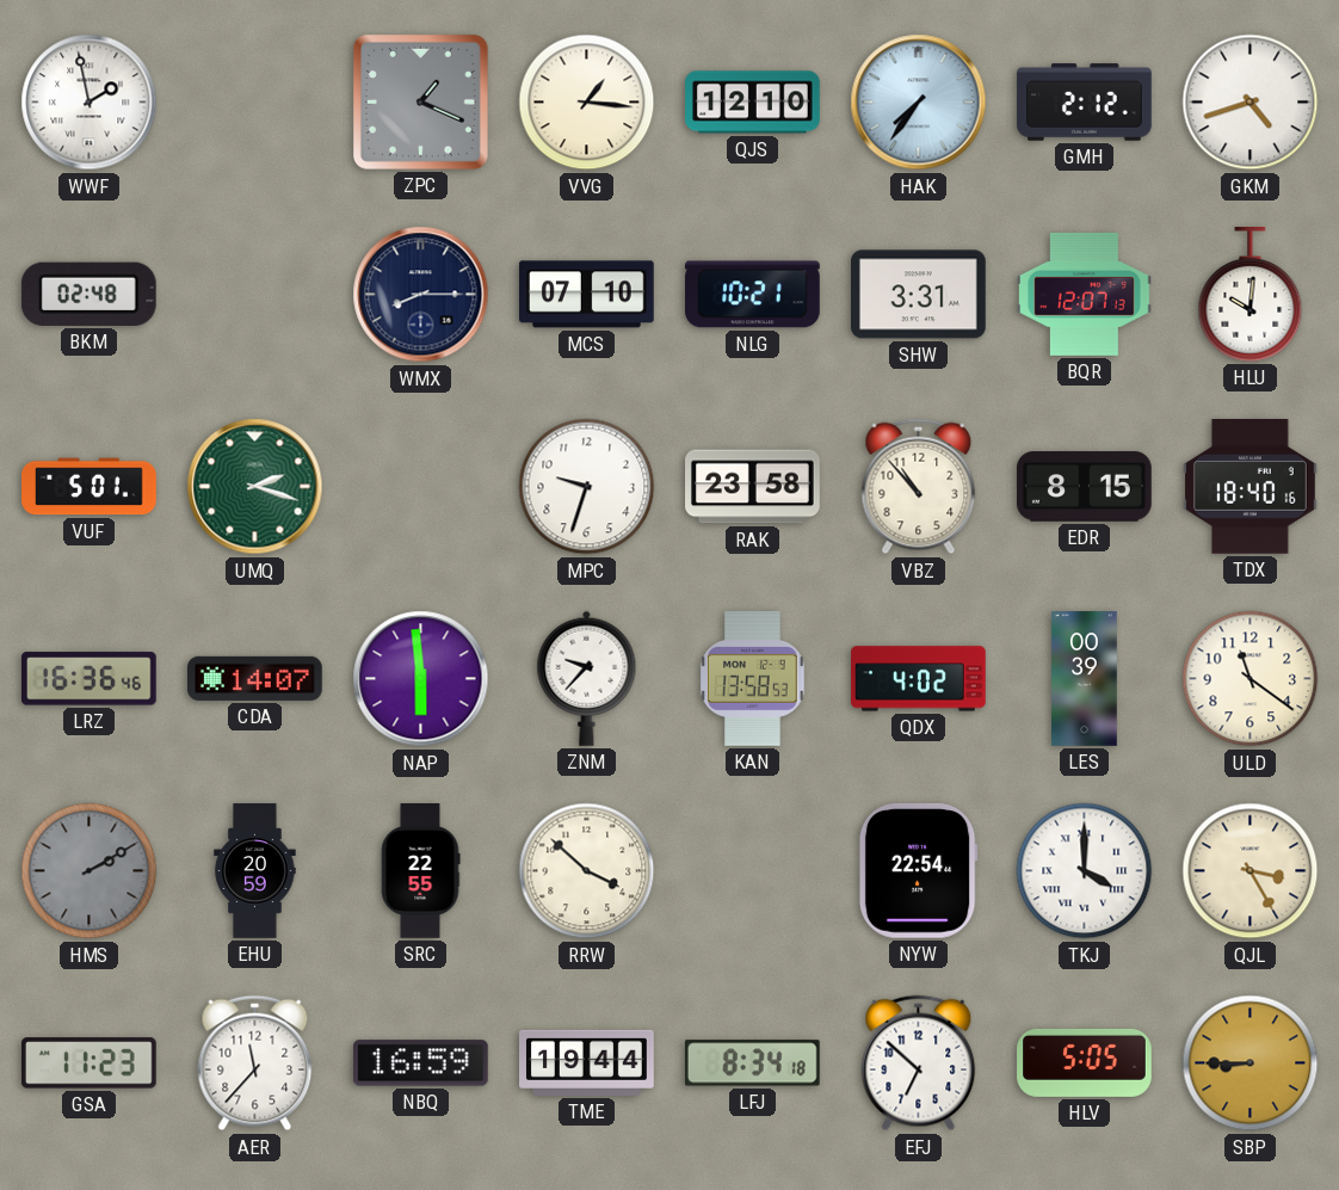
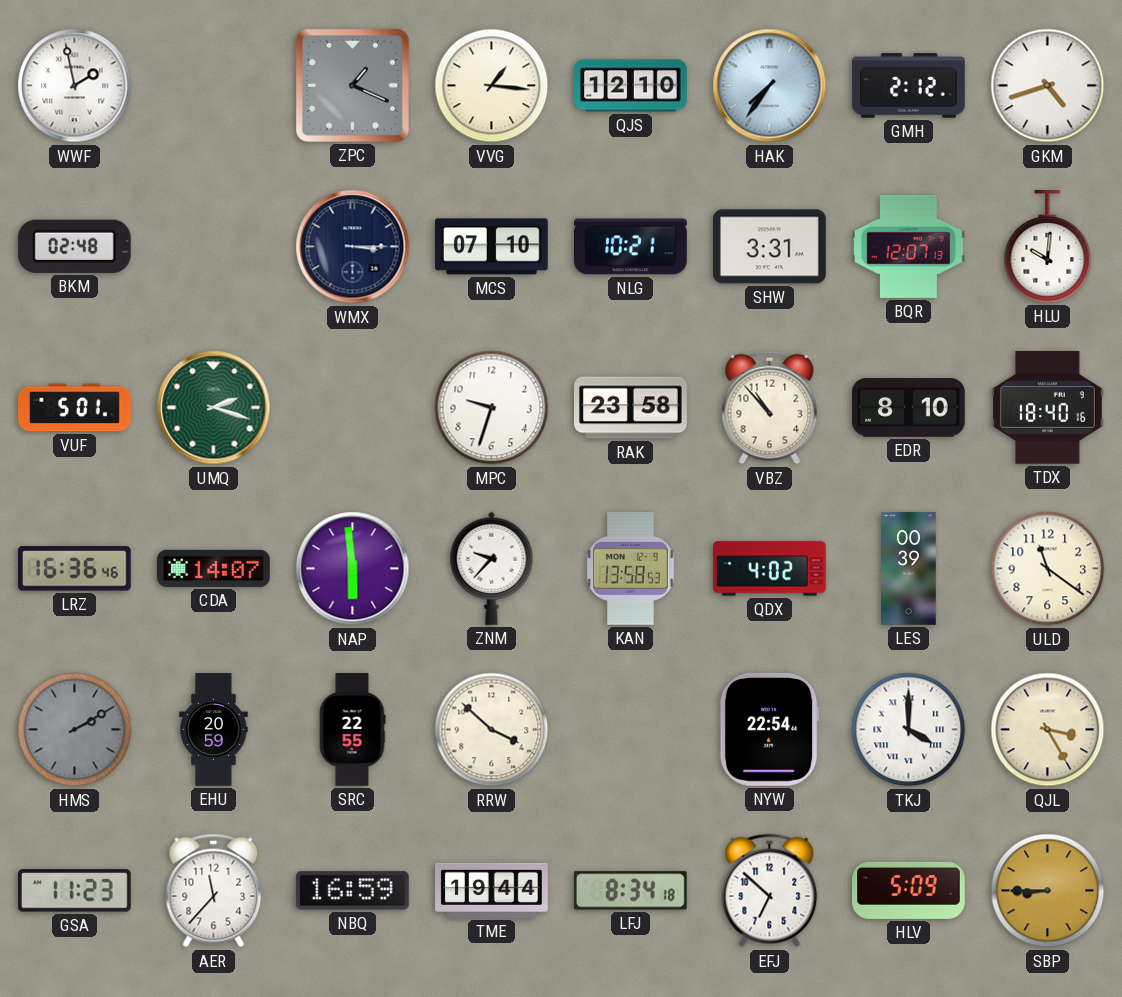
WMX: 8:15 -> 3:15
EDR: 8:15 -> 8:10
HLV: 5:05 -> 5:09
